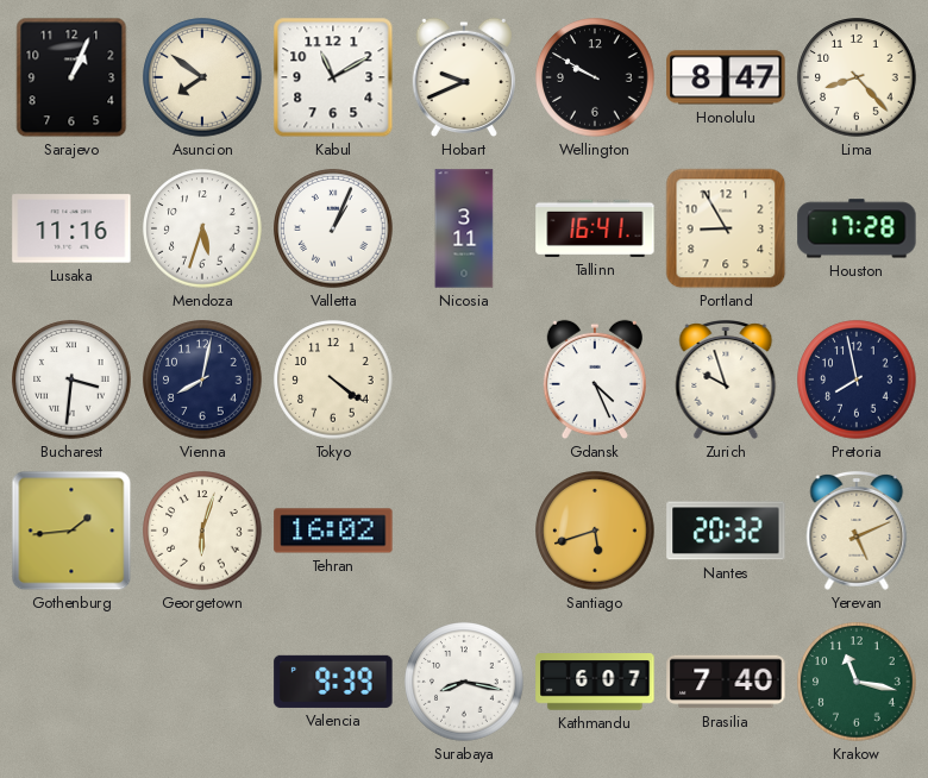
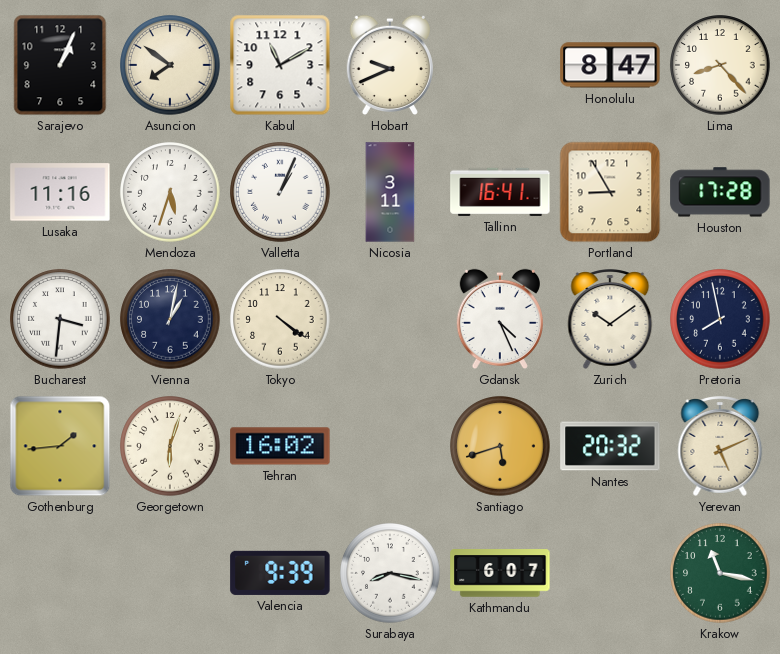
Wellington: 9:50 -> none
Vienna: 8:02 -> 1:02
Zurich: 9:57 -> 10:09
Brasilia: 7:40 -> none
